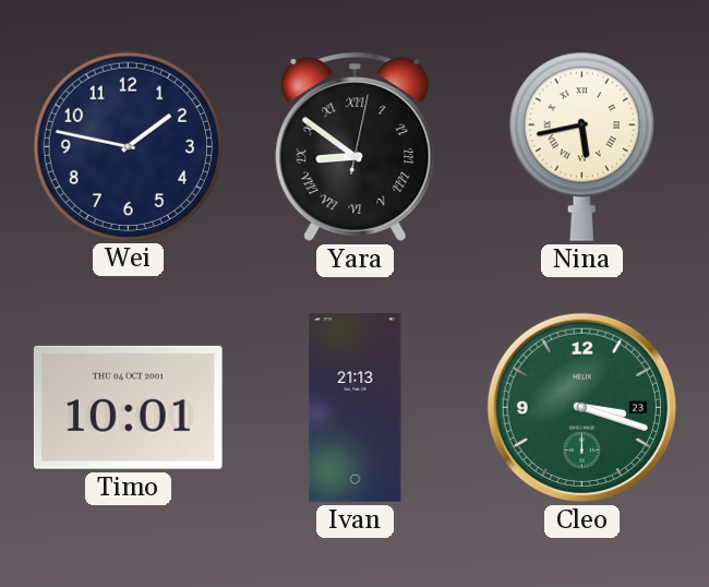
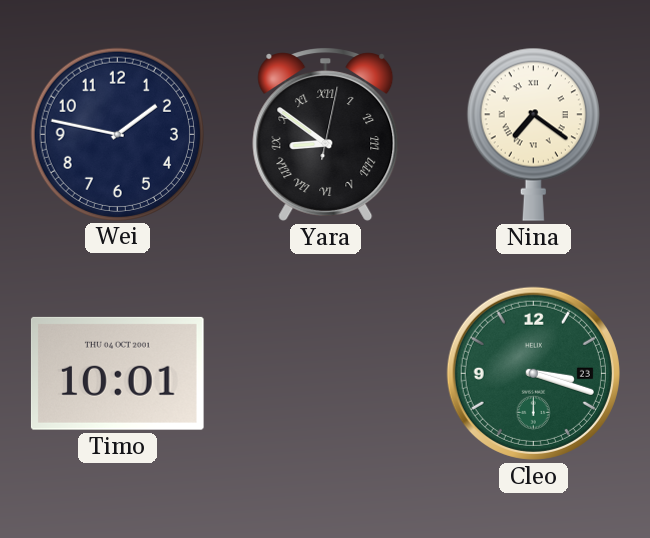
Nina: 5:43 -> 7:21
Ivan: 21:13 -> none
